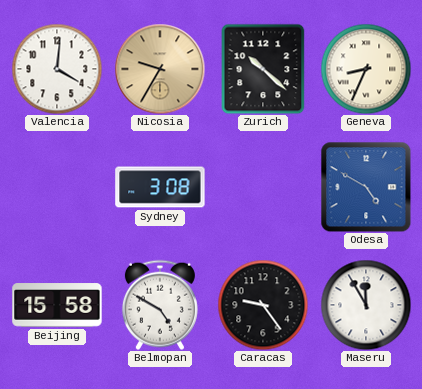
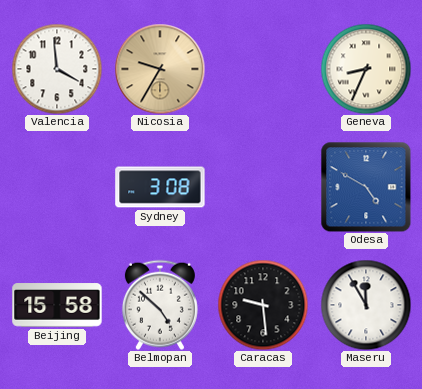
Valencia: 4:01 -> 3:59
Zurich: 10:22 -> none
Belmopan: 4:50 -> 4:52
Caracas: 9:24 -> 9:29
